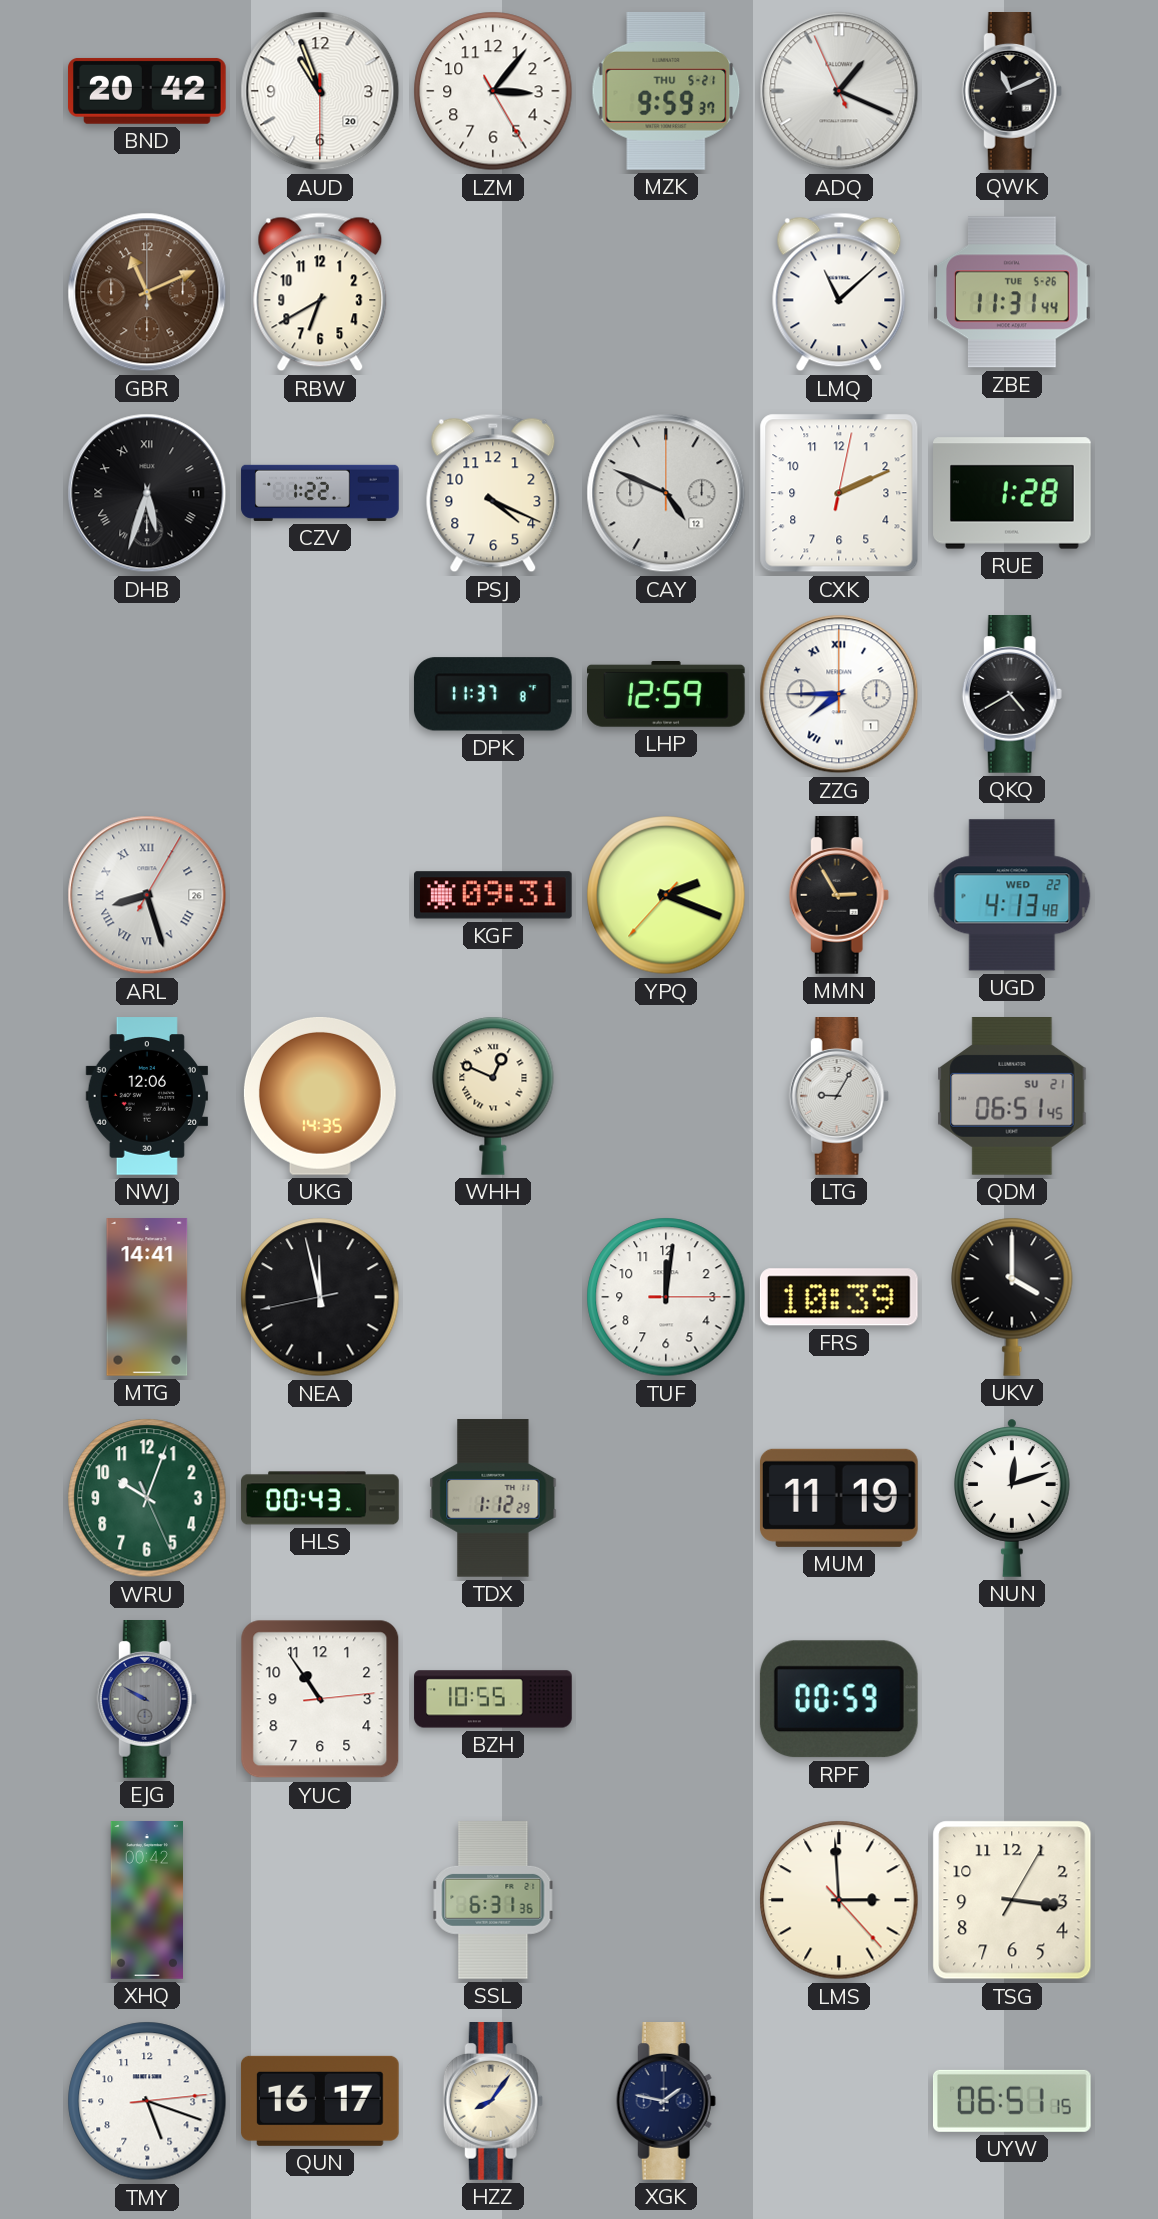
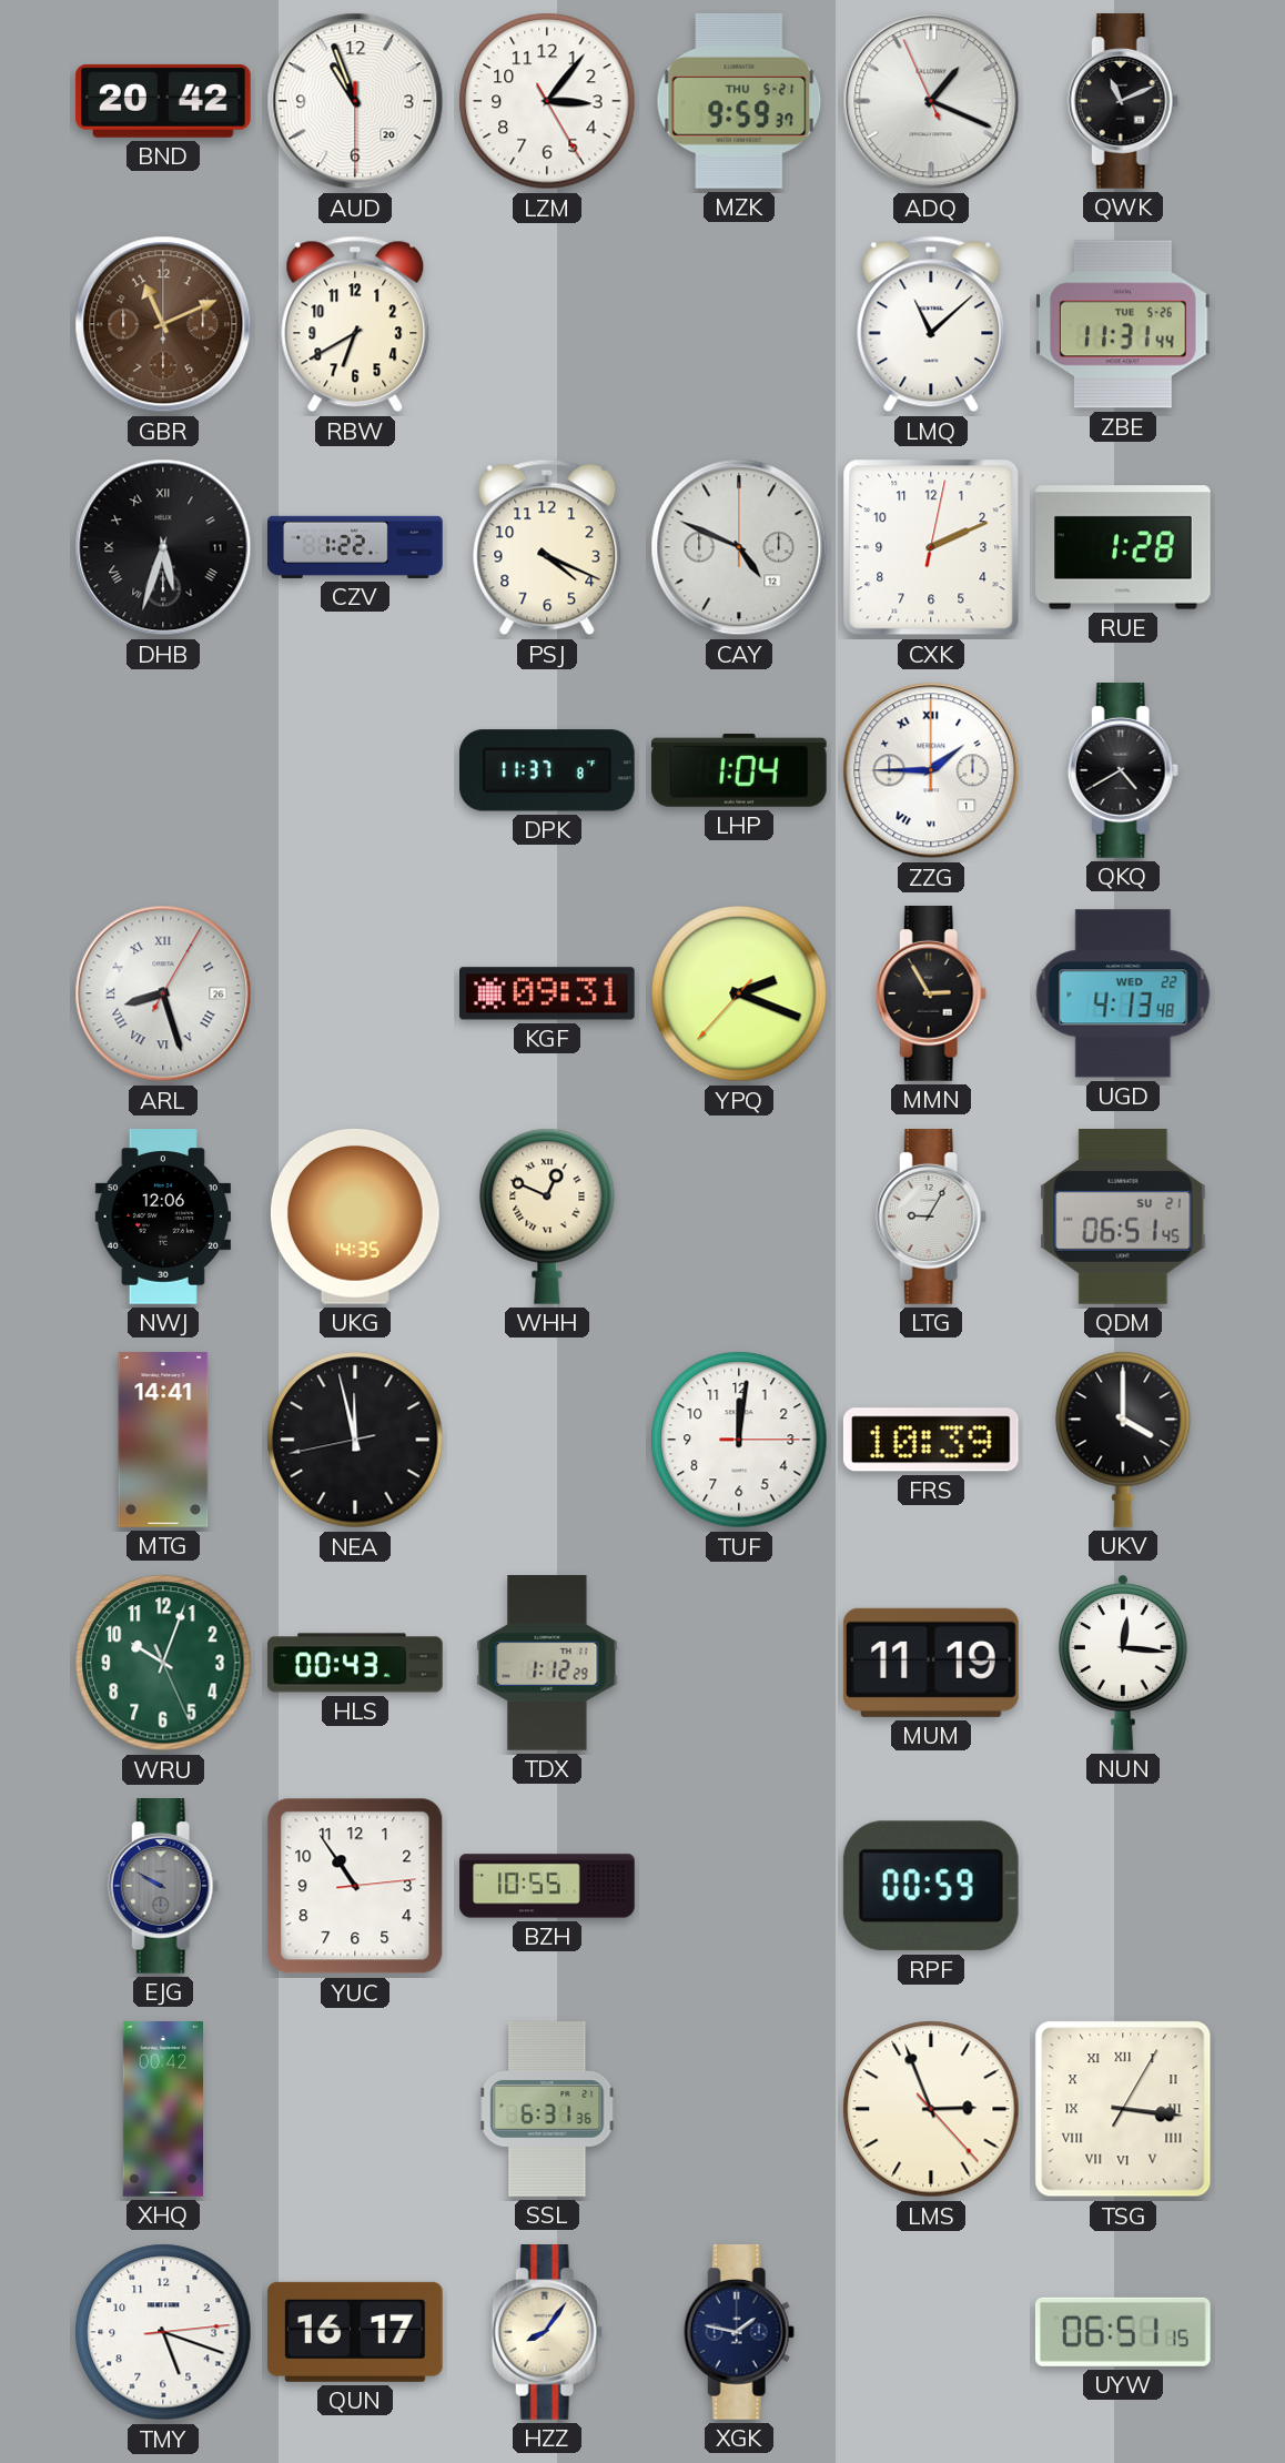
LHP: 12:59 -> 1:04
ZZG: 7:45 -> 1:45
NUN: 12:12 -> 12:16
LMS: 2:59 -> 2:56
TSG numerals: Arabic -> Roman
